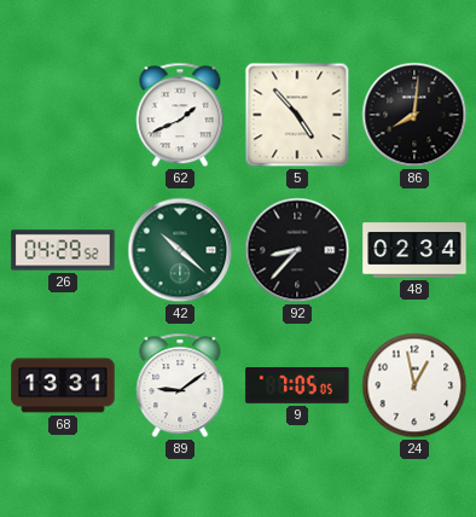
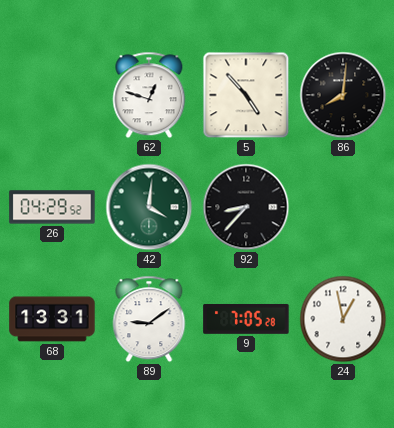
62: 1:41 -> 12:48
42: 10:22 -> 4:01
48: 02:34 -> none
9: 7:05:05 -> 7:05:28
